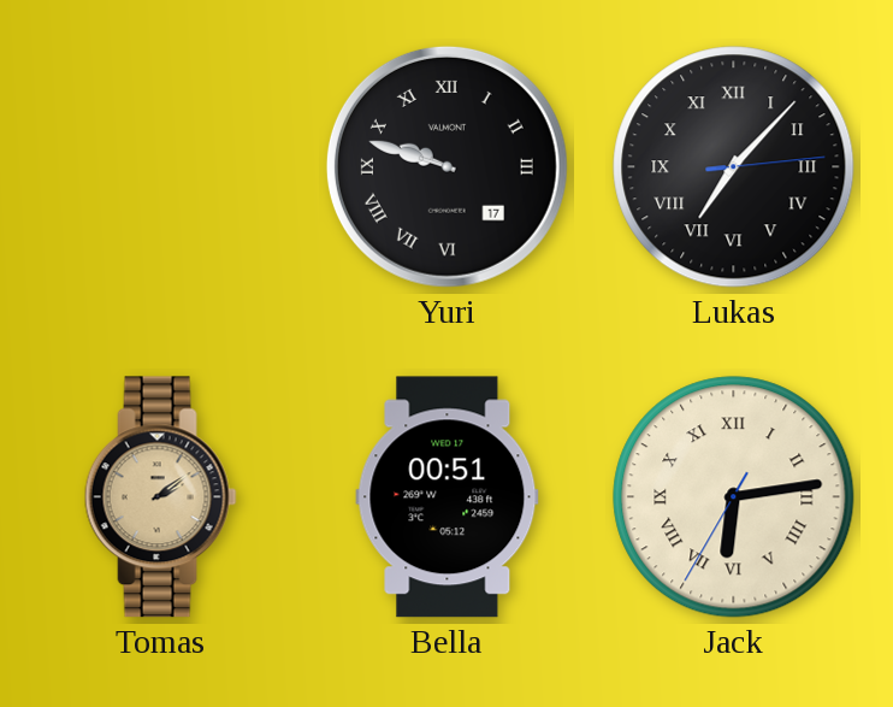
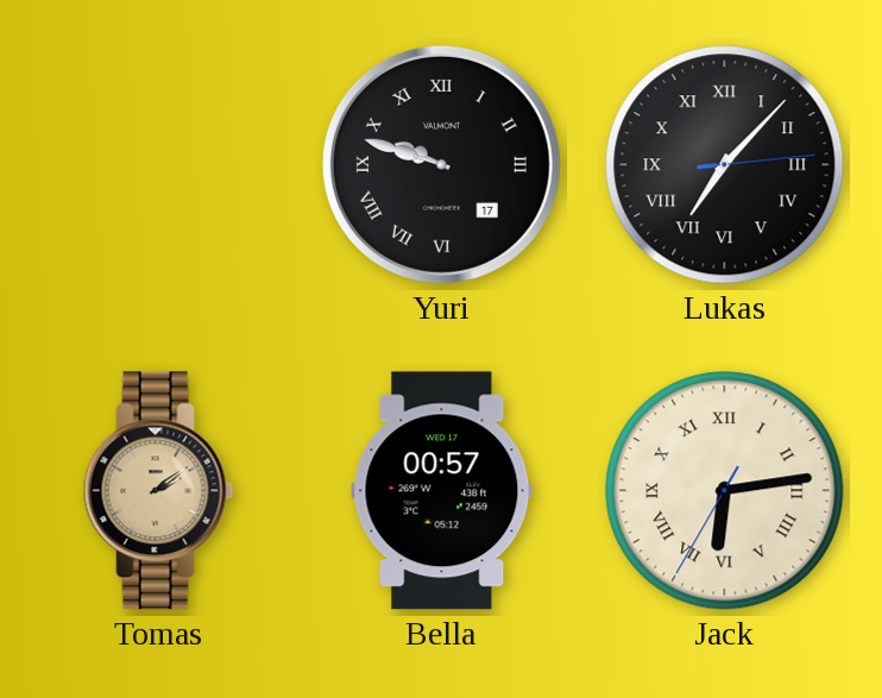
Bella: 00:51 -> 00:57
